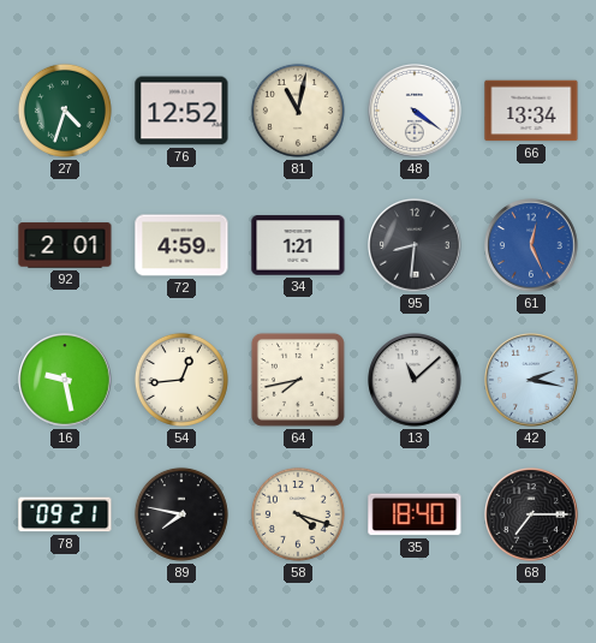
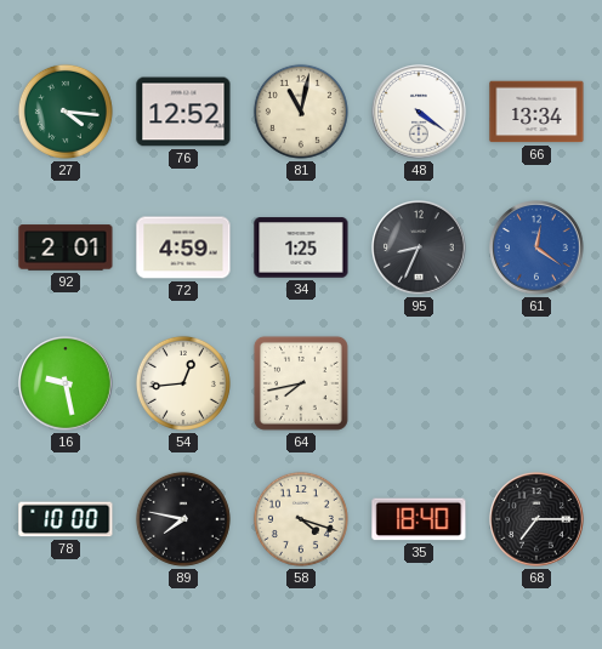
27: 4:33 -> 4:16
34: 1:21 -> 1:25
95: 8:31 -> 8:34
61: 12:26 -> 12:21
13: 11:08 -> none
42: 2:17 -> none
78: 09:21 -> 10:00
